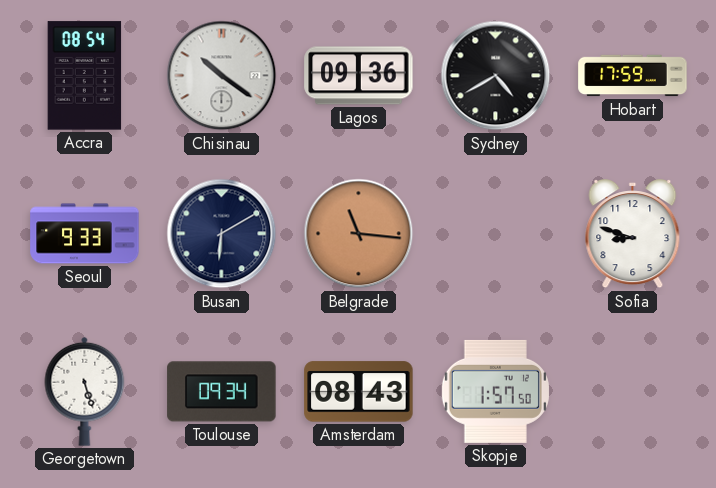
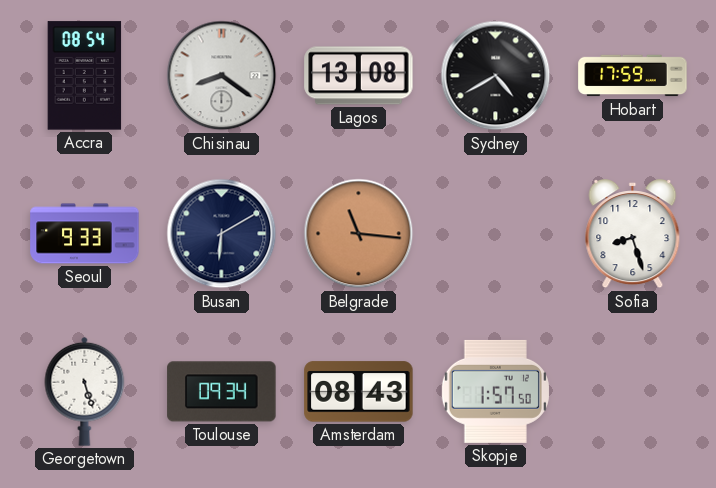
Chisinau: 10:21 -> 8:21
Lagos: 09:36 -> 13:08
Sofia: 8:48 -> 8:27
